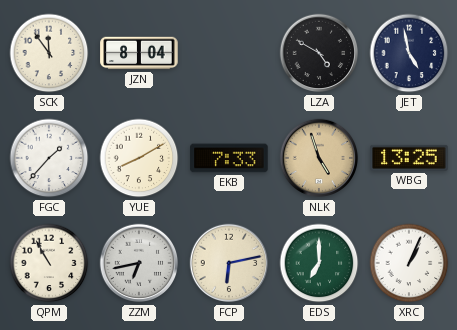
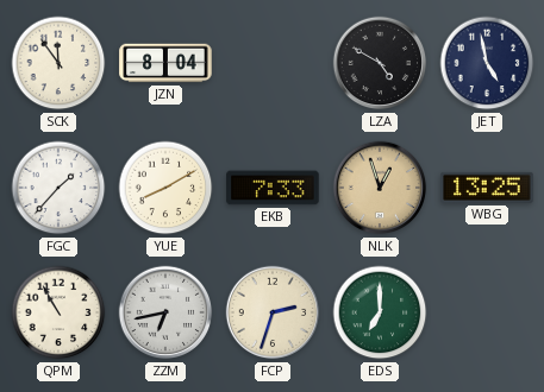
NLK: 4:57 -> 12:57
FCP: 6:13 -> 2:33
XRC: 1:04 -> none
